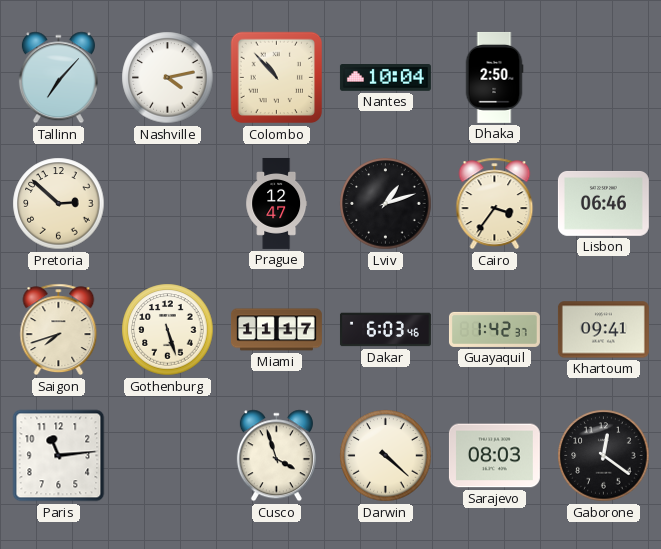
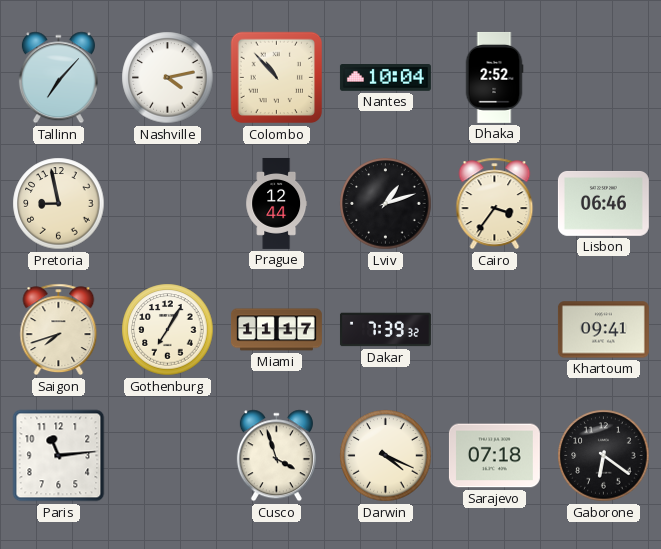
Dhaka: 2:50 -> 2:52
Pretoria: 2:52 -> 8:58
Prague: 12:47 -> 12:44
Gothenburg: 5:27 -> 7:05
Dakar: 6:03 -> 7:39
Guayaquil: 1:42 -> none
Darwin: 4:22 -> 4:19
Sarajevo: 08:03 -> 07:18
Gaborone: 12:21 -> 6:21
